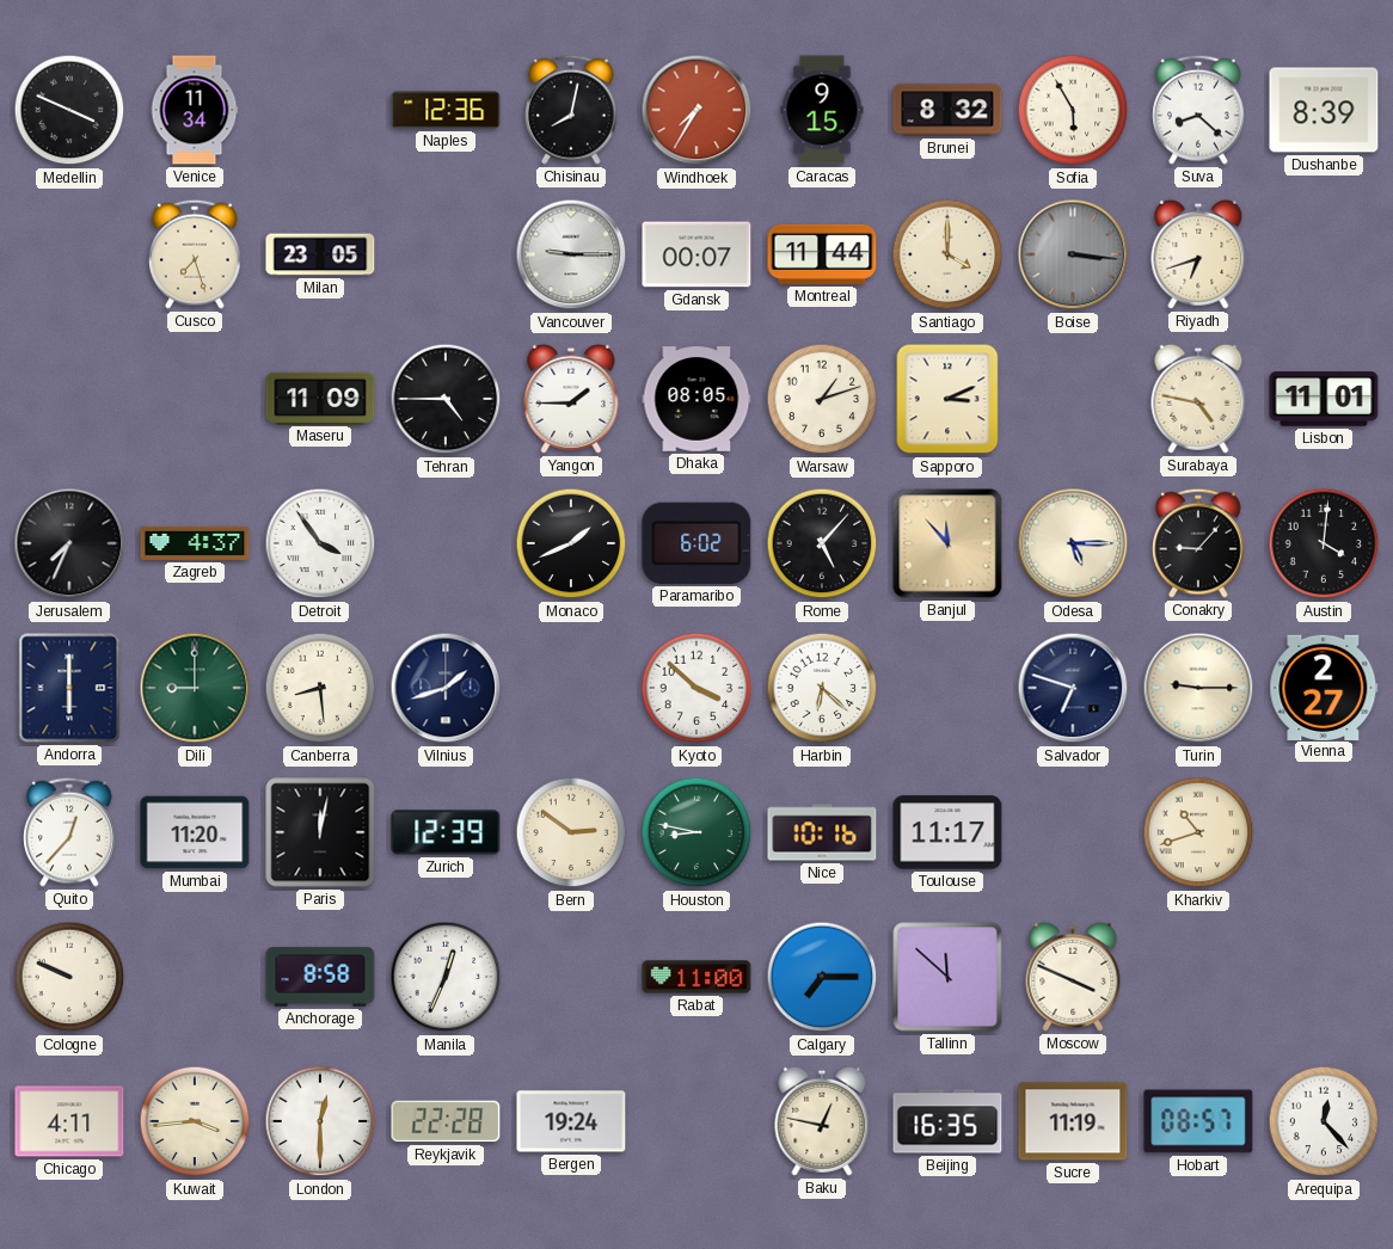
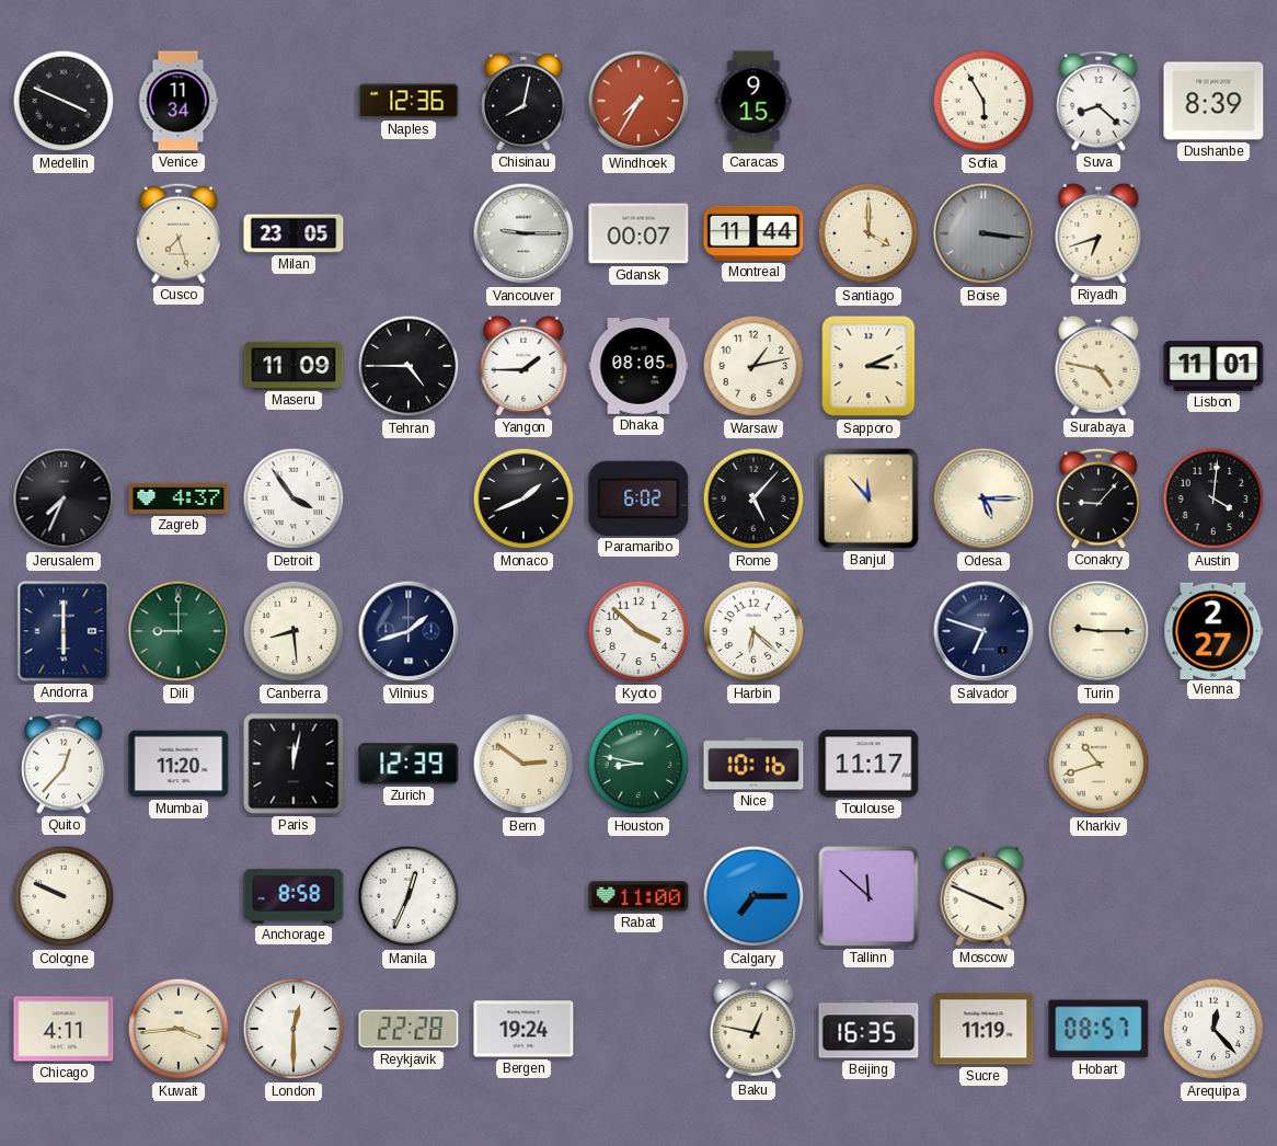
Brunei: 8:32 -> none
Warsaw: 1:12 -> 1:13
